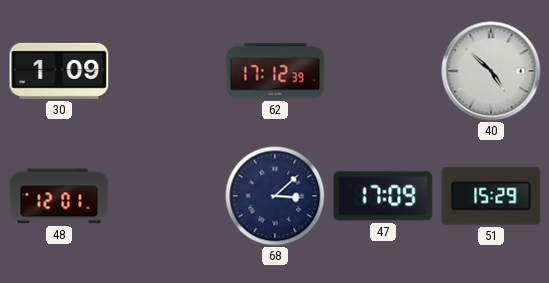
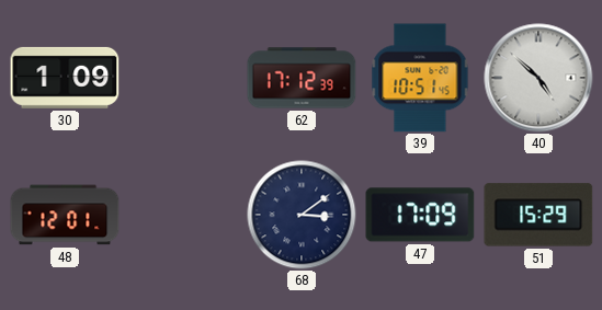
39: none -> 10:51
68: 3:08 -> 3:09
